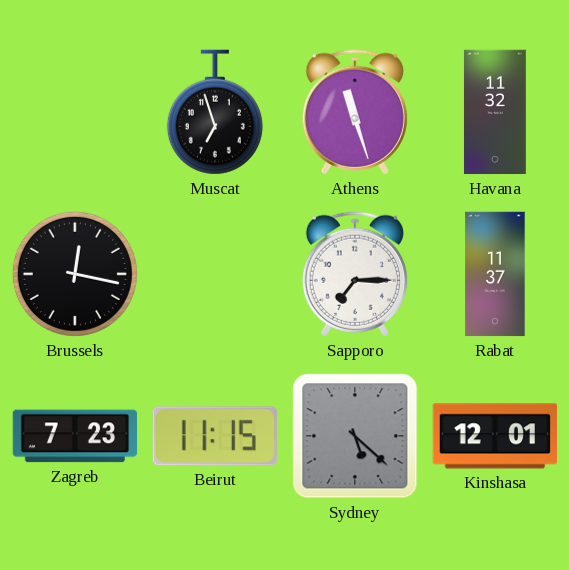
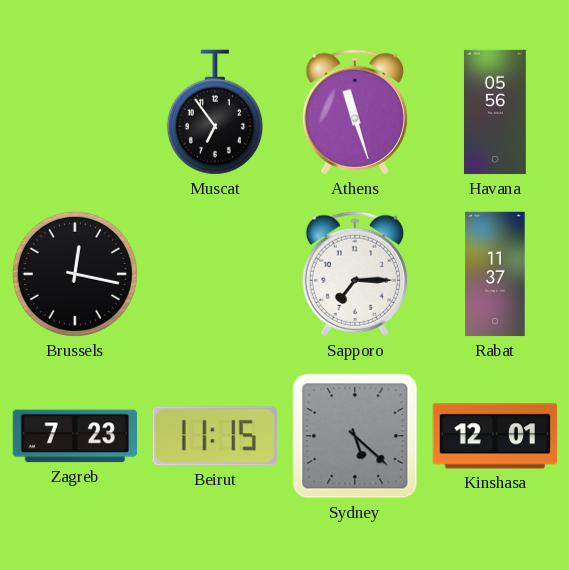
Muscat: 6:57 -> 6:54
Havana: 11:32 -> 05:56
